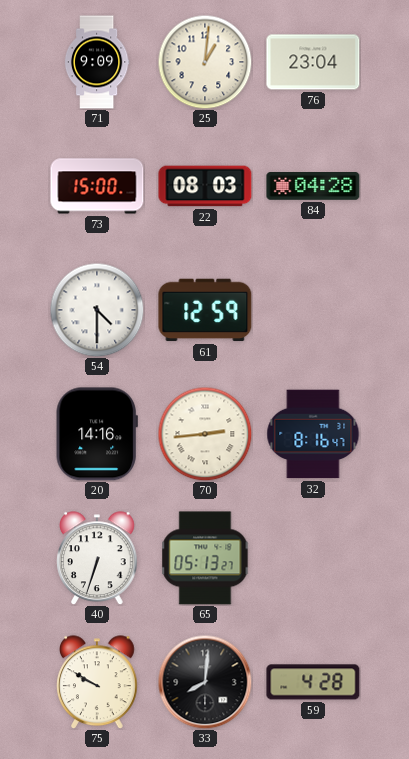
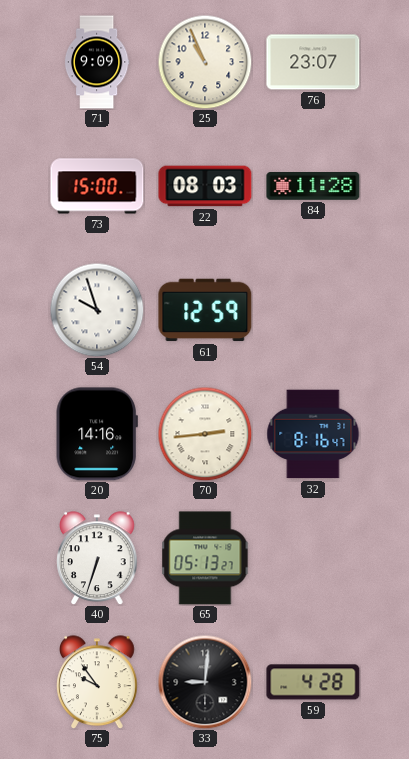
25: 1:01 -> 10:56
76: 23:04 -> 23:07
84: 04:28 -> 11:28
54: 4:30 -> 9:57
75: 9:50 -> 9:54
33: 8:01 -> 9:01
